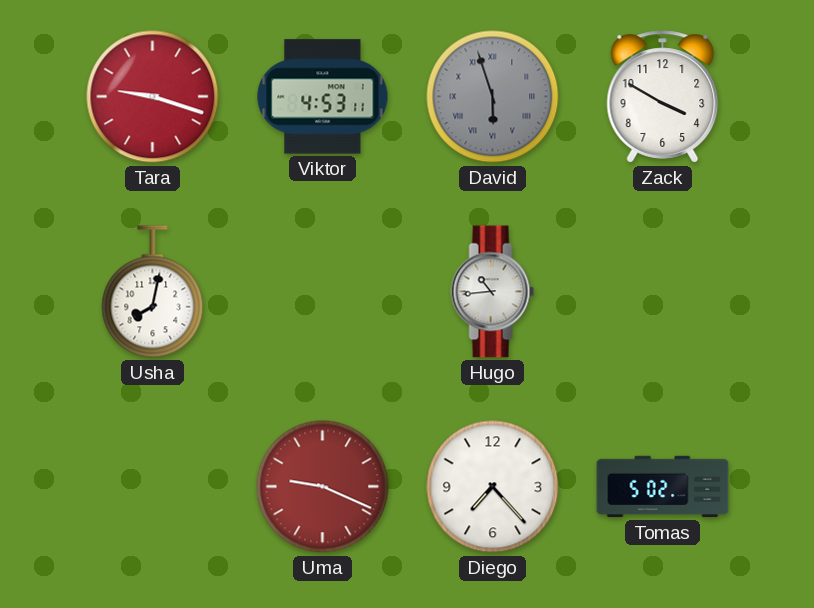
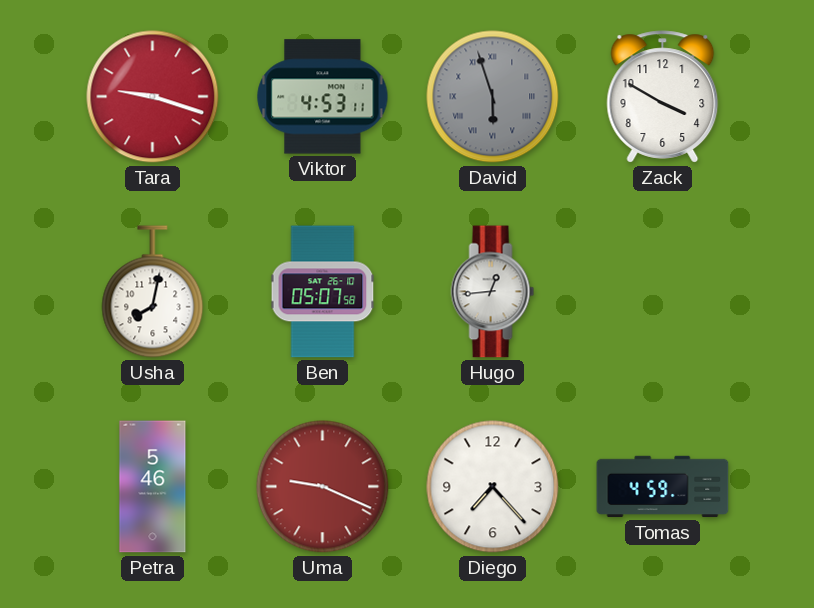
Ben: none -> 05:07
Hugo: 10:44 -> 12:44
Petra: none -> 5:46
Tomas: 5:02 -> 4:59
